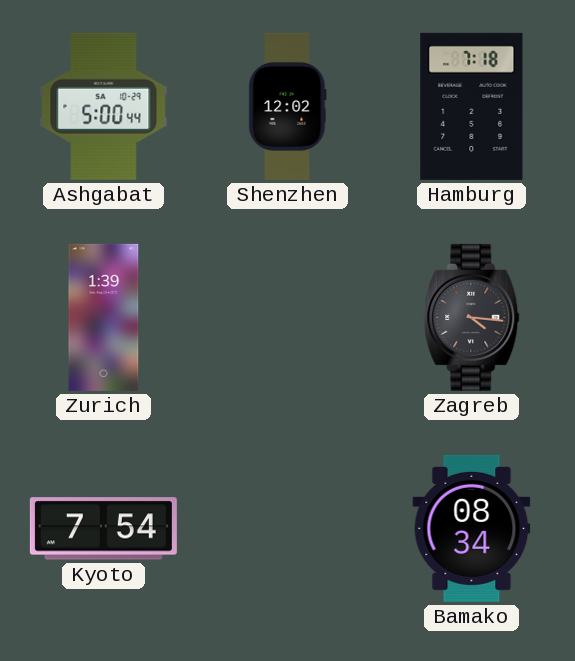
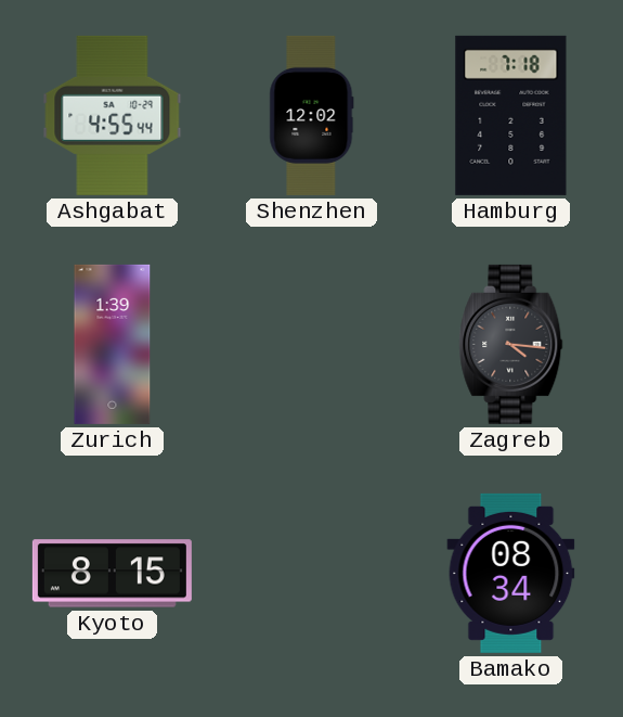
Ashgabat: 5:00 -> 4:55
Kyoto: 7:54 -> 8:15
